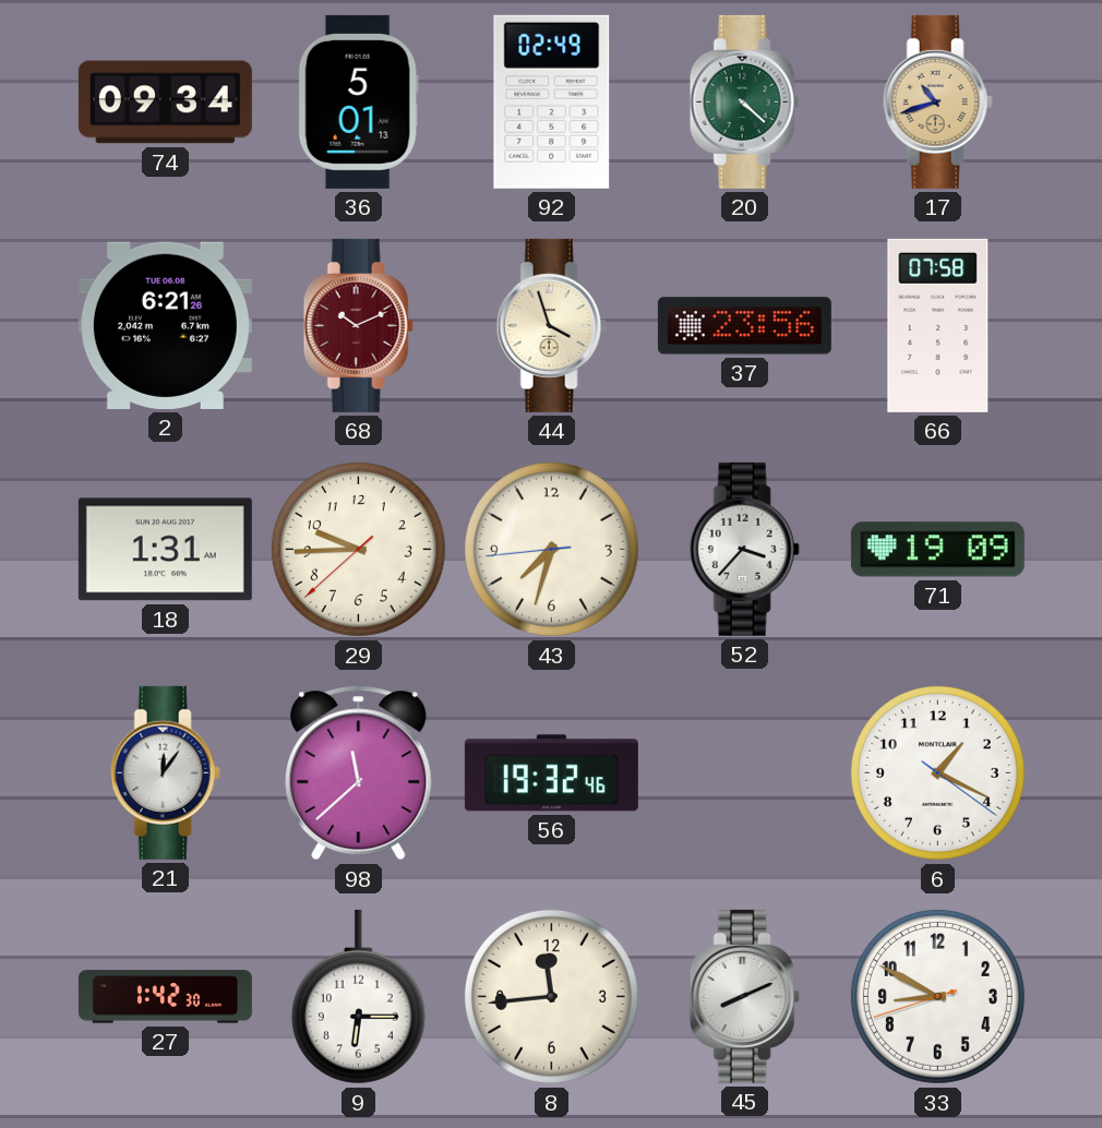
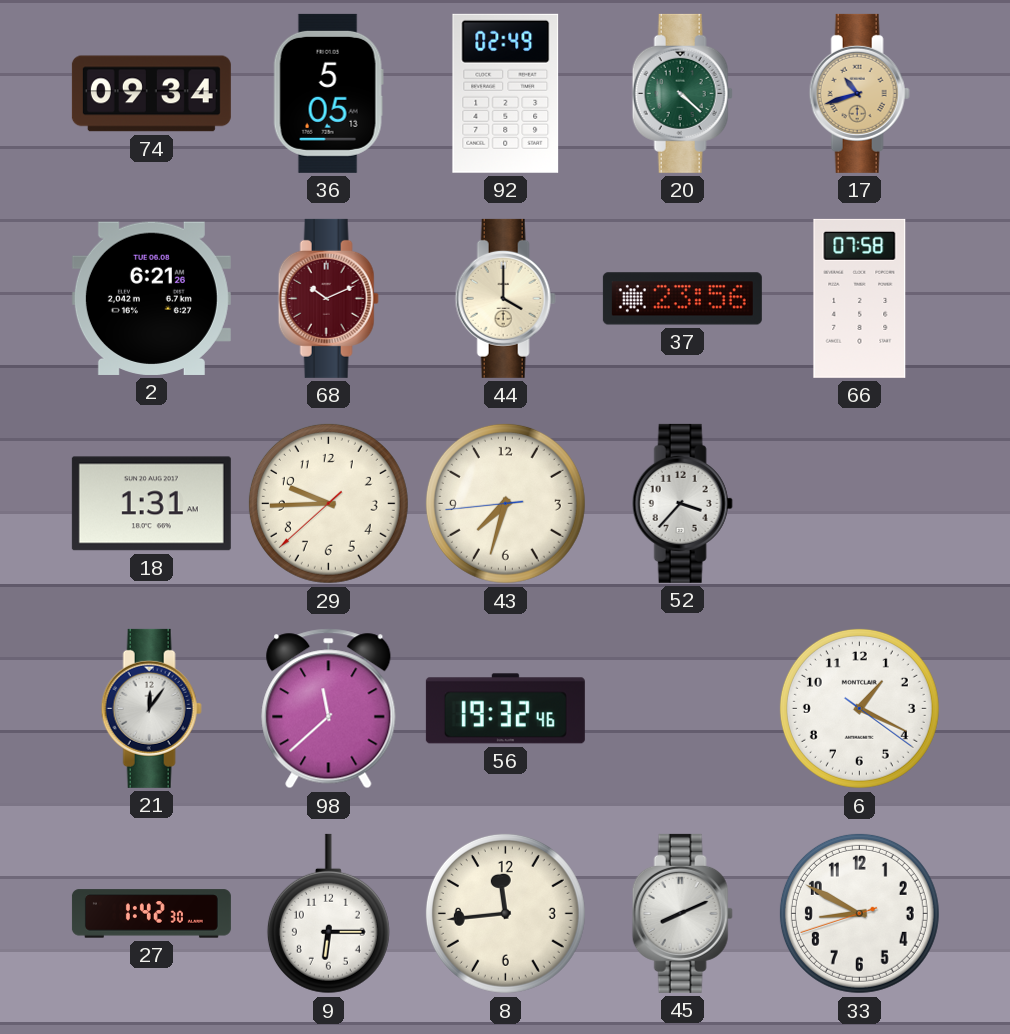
36: 5:01 -> 5:05
44: 3:57 -> 4:00
71: 19:09 -> none
